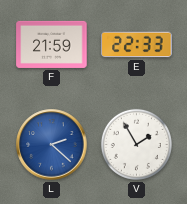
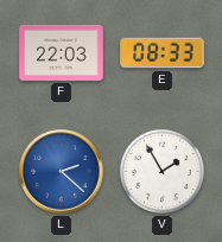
F: 21:59 -> 22:03
E: 22:33 -> 08:33
